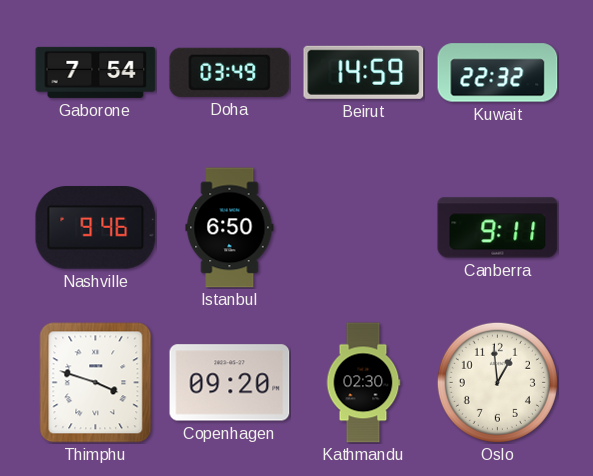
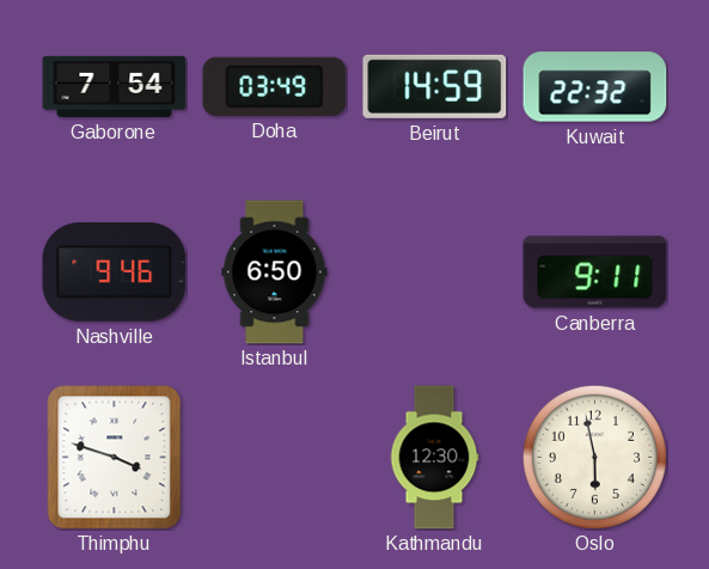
Copenhagen: 09:20 -> none
Kathmandu: 02:30 -> 12:30
Oslo: 12:59 -> 5:58
